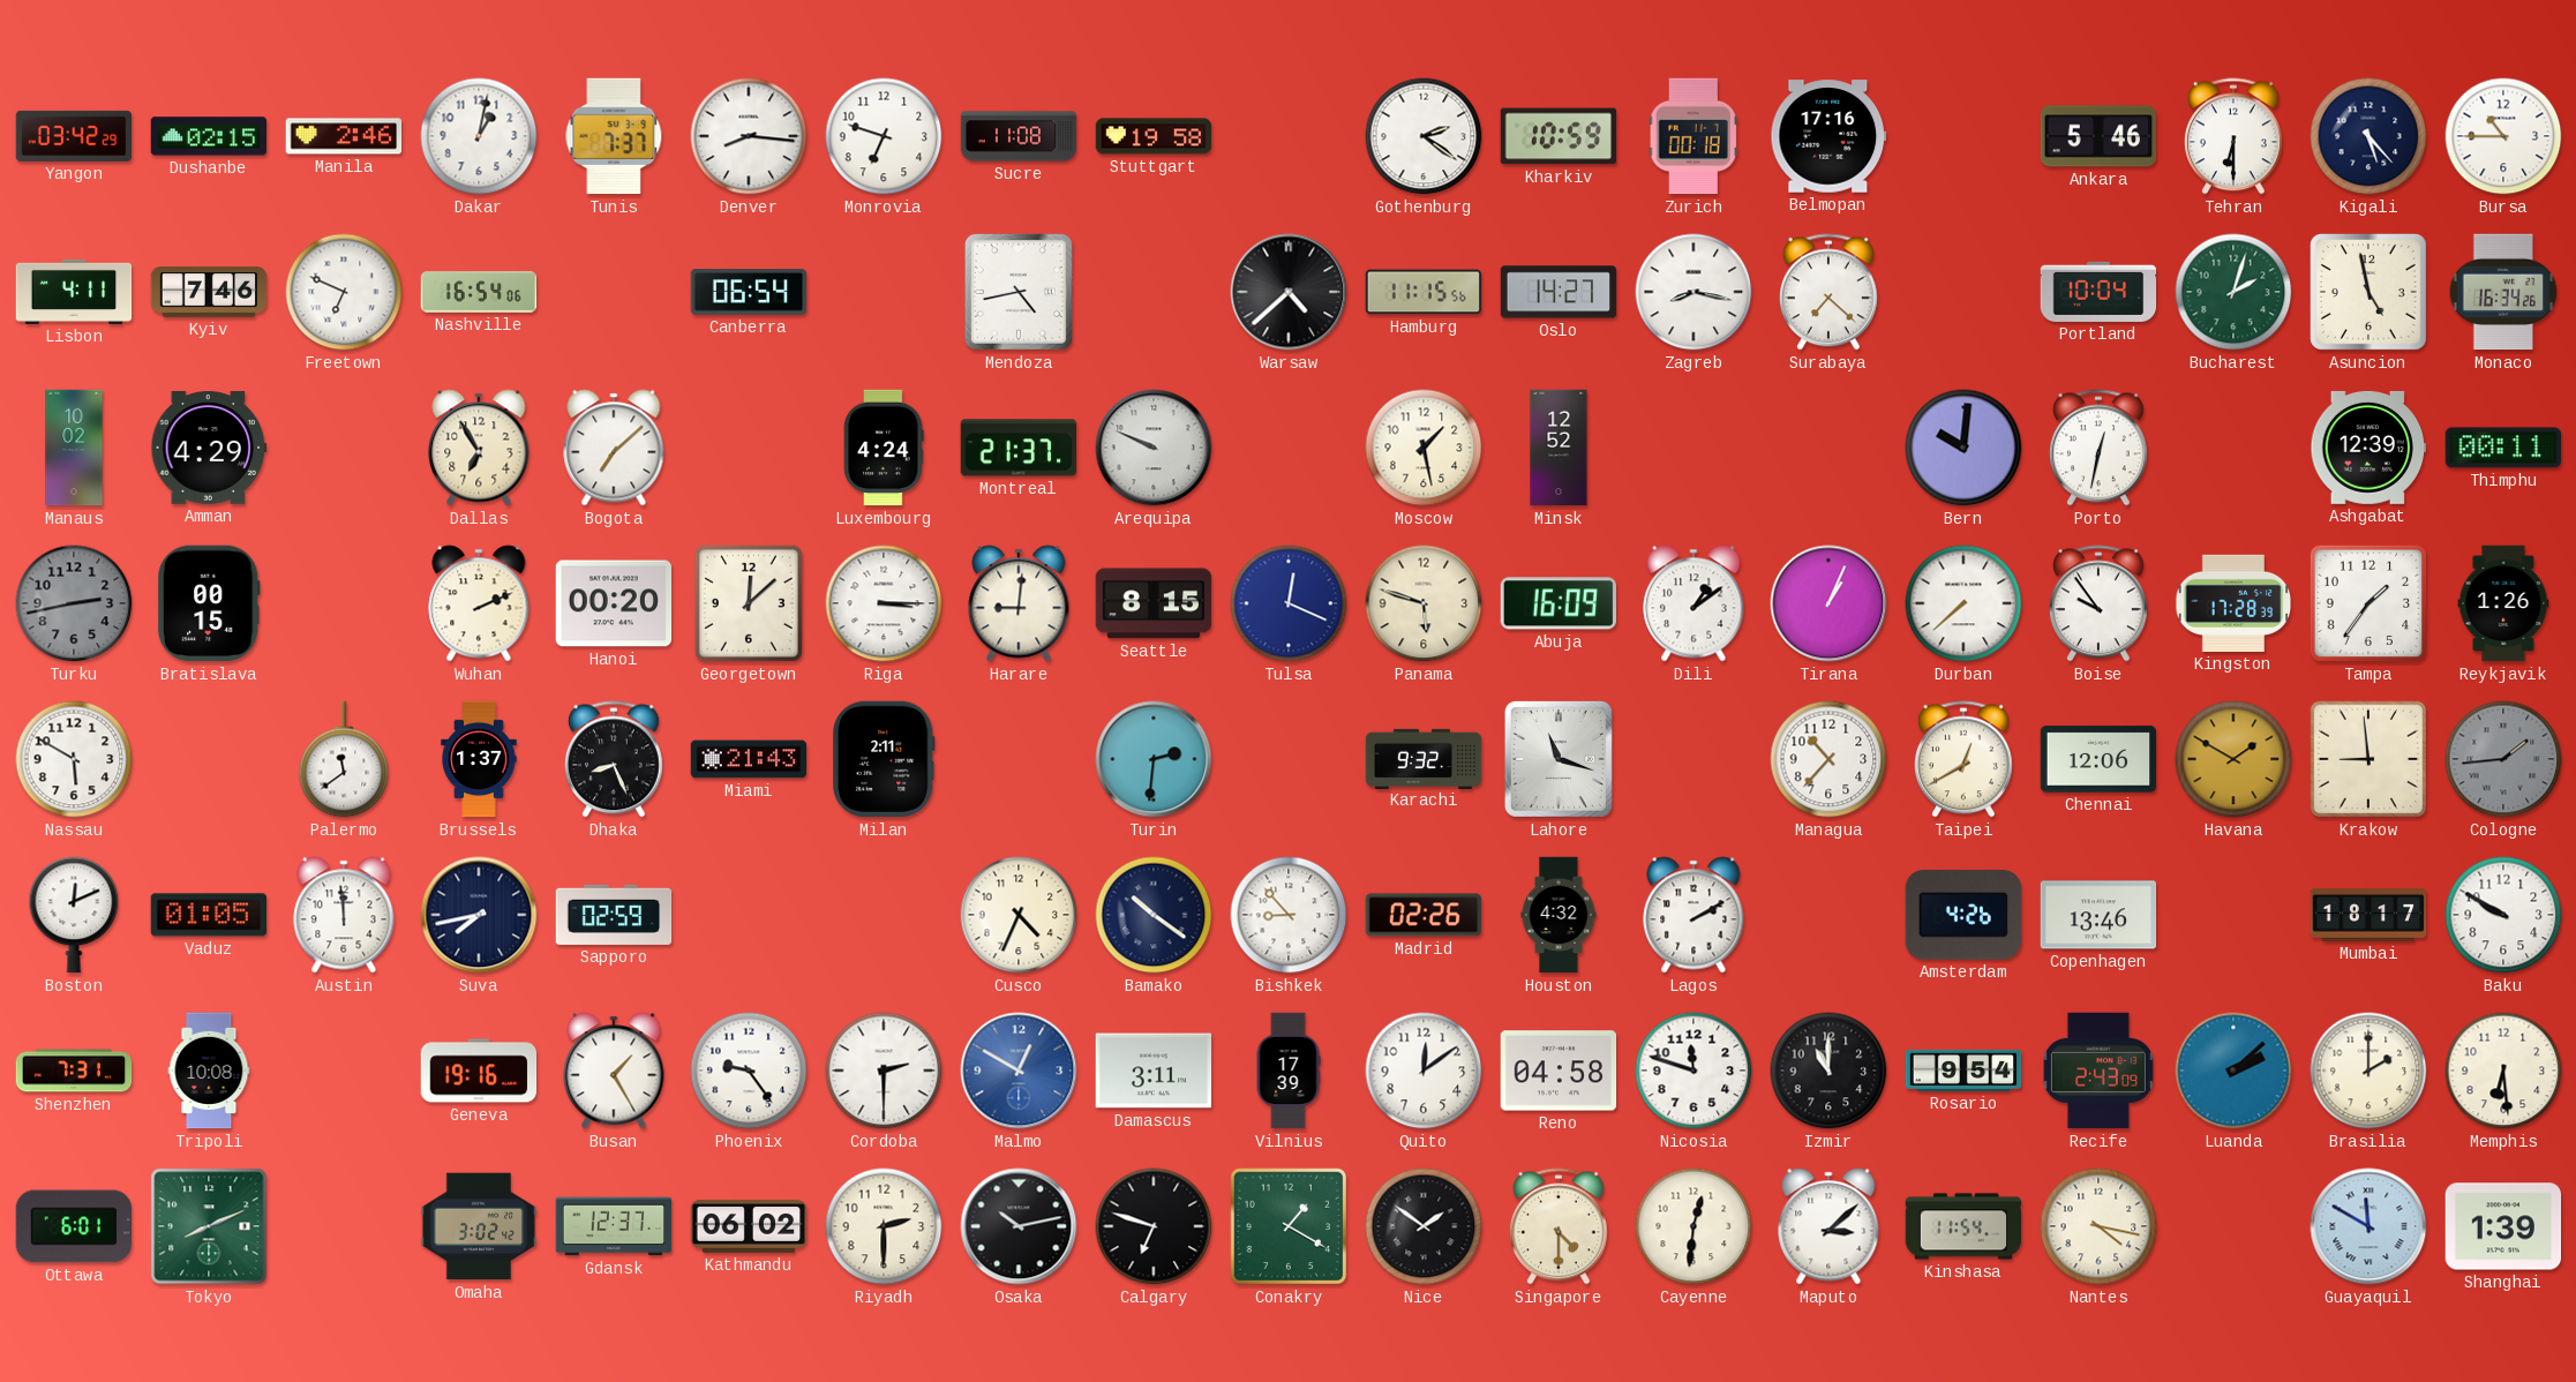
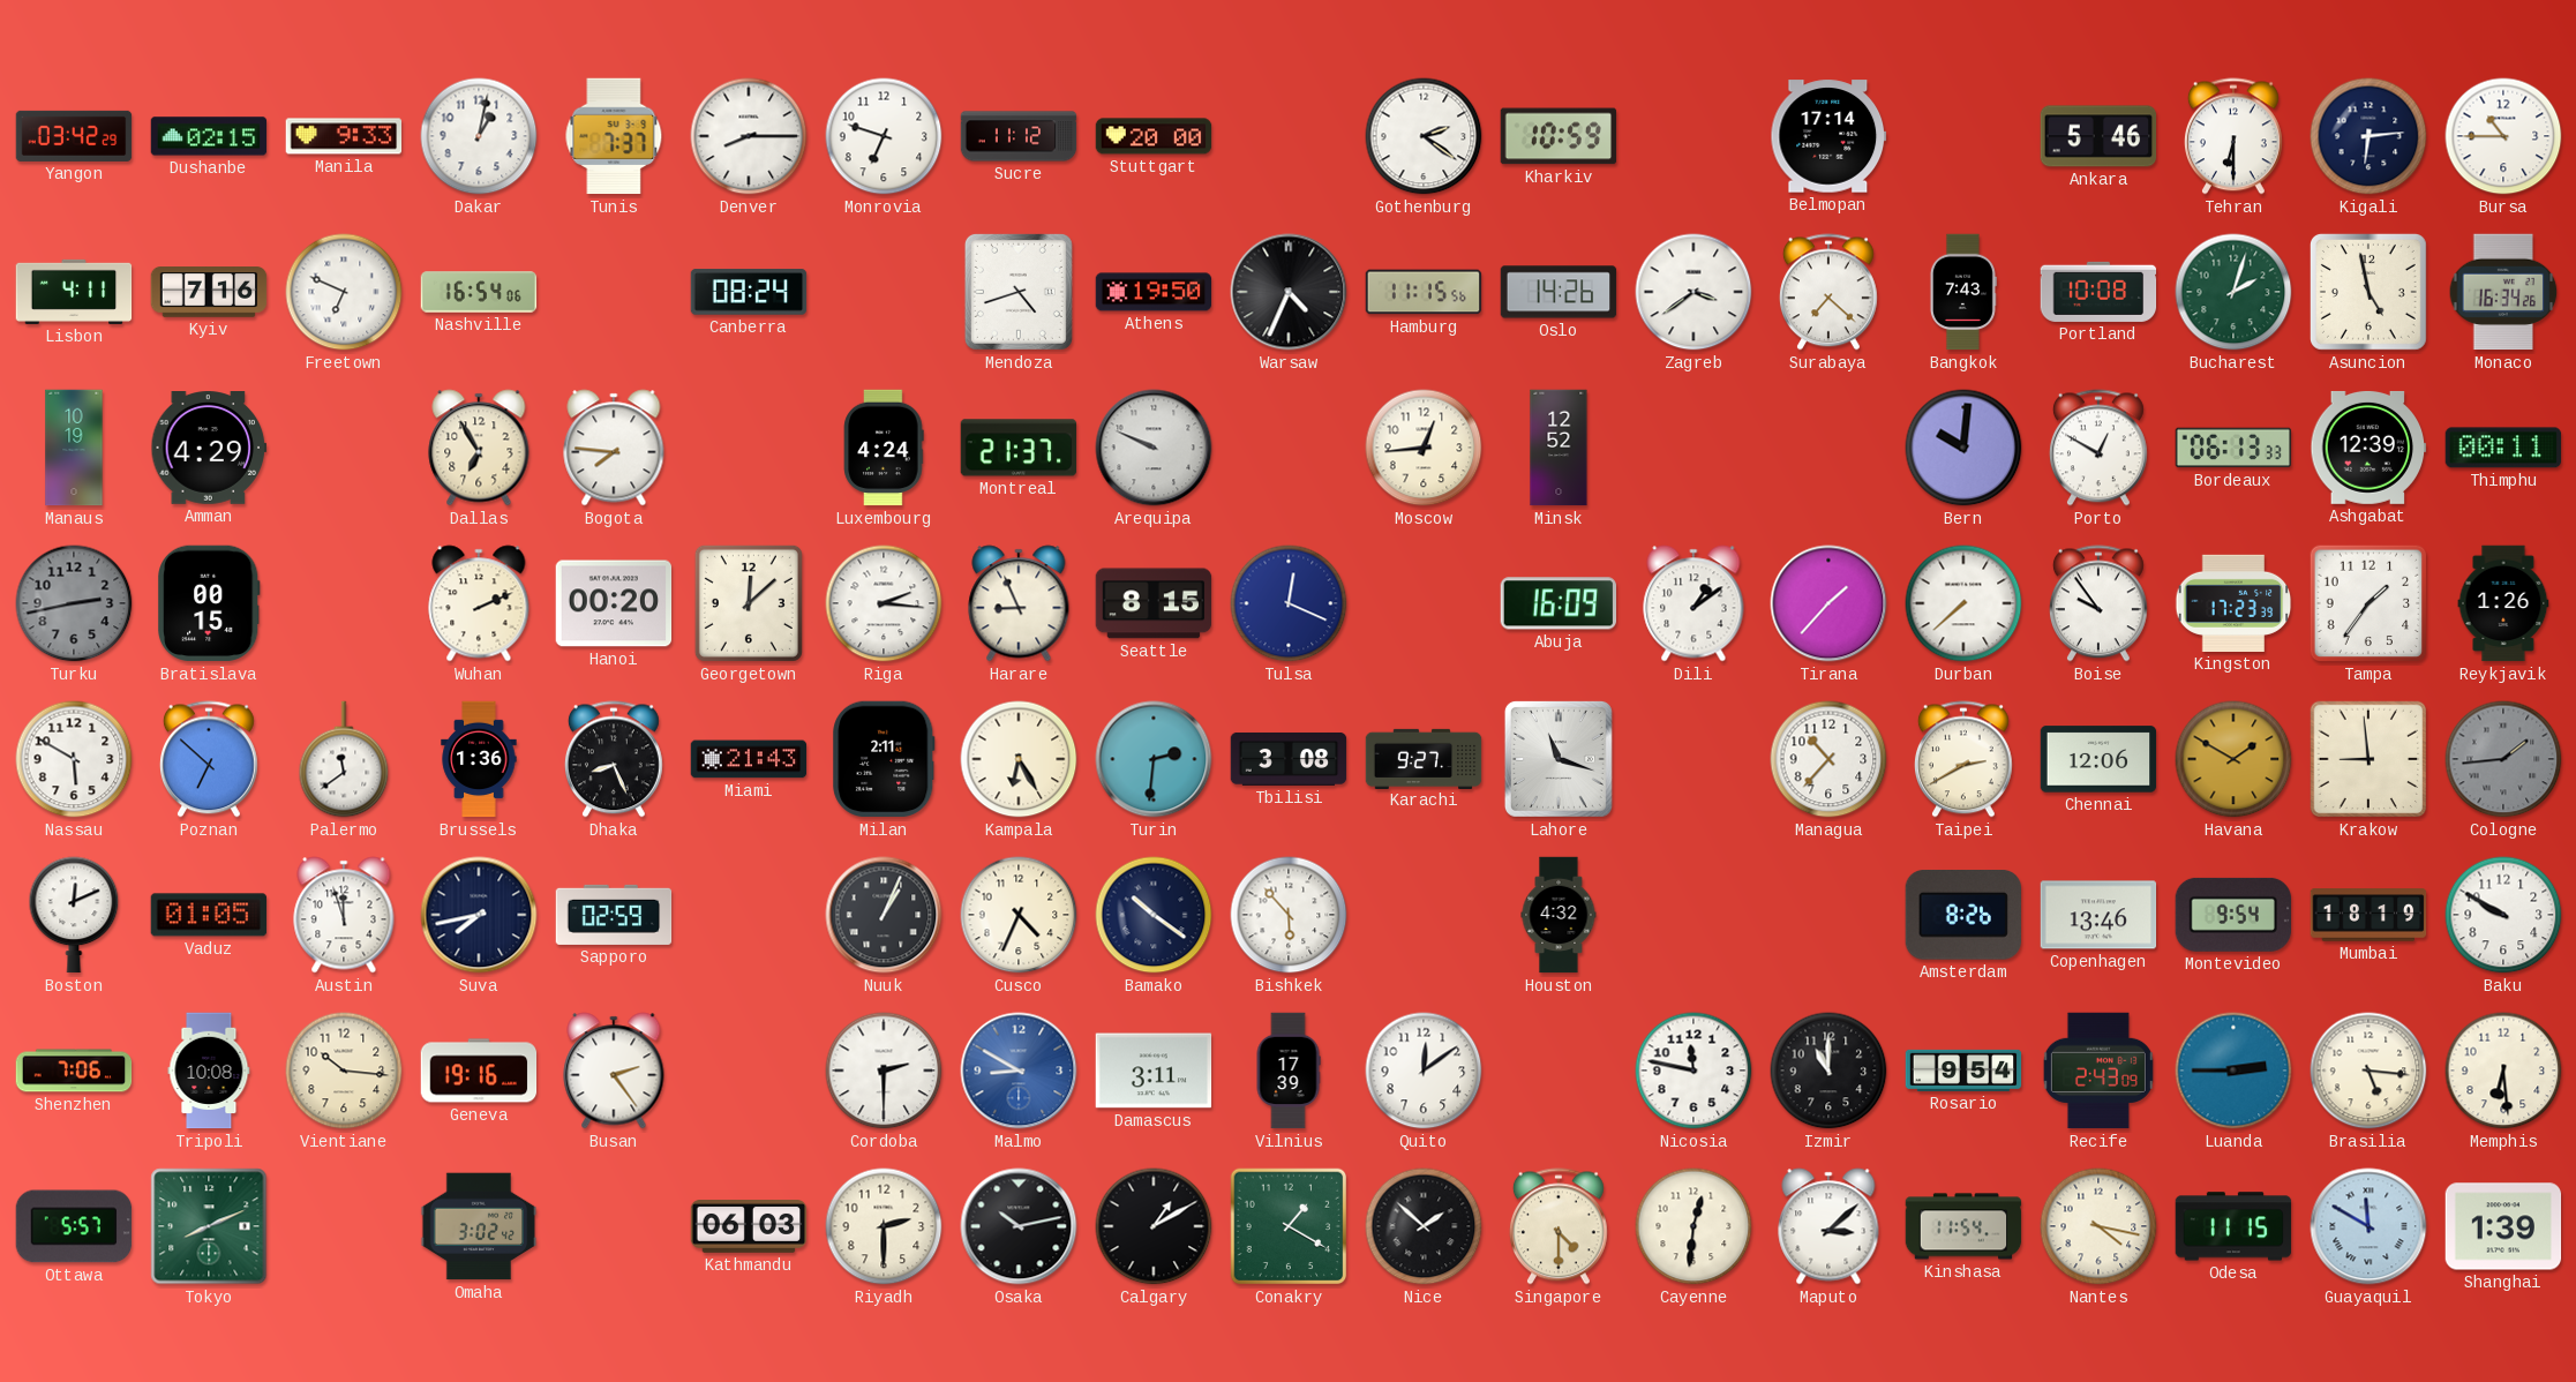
Manila: 2:46 -> 9:33
Denver: 8:16 -> 8:15
Sucre: 11:08 -> 11:12
Stuttgart: 19:58 -> 20:00
Zurich: 00:18 -> none
Belmopan: 17:16 -> 17:14
Kigali: 5:23 -> 6:14
Kyiv: 7:46 -> 7:16
Canberra: 06:54 -> 08:24
Mendoza: 4:43 -> 4:42
Athens: none -> 19:50
Warsaw: 4:38 -> 4:34
Oslo: 14:27 -> 14:26
Zagreb: 8:17 -> 3:39
Bangkok: none -> 7:43
Portland: 10:04 -> 10:08
Manaus: 10:02 -> 10:19
Bogota: 7:08 -> 7:46
Moscow: 1:28 -> 12:44
Porto: 12:32 -> 12:50
Bordeaux: none -> 06:13
Riga: 3:15 -> 2:16
Harare: 9:01 -> 8:56
Panama: 5:48 -> none
Tirana: 1:04 -> 1:37
Kingston: 17:28 -> 17:23
Poznan: none -> 6:52
Brussels: 1:37 -> 1:36
Kampala: none -> 6:25
Tbilisi: none -> 3:08
Karachi: 9:32 -> 9:27
Taipei: 12:40 -> 2:40
Austin: 11:59 -> 11:57
Nuuk: none -> 1:04
Bishkek: 8:53 -> 5:53
Madrid: 02:26 -> none
Lagos: 2:10 -> none
Amsterdam: 4:26 -> 8:26
Montevideo: none -> 9:54
Mumbai: 18:17 -> 18:19
Shenzhen: 7:31 -> 7:06
Vientiane: none -> 10:16
Busan: 1:25 -> 2:24
Phoenix: 9:24 -> none
Malmo: 12:50 -> 8:50
Reno: 04:58 -> none
Nicosia: 11:48 -> 11:47
Luanda: 2:08 -> 2:45
Brasilia: 2:00 -> 5:16
Ottawa: 6:01 -> 5:57
Gdansk: 12:37 -> none
Kathmandu: 06:02 -> 06:03
Calgary: 6:48 -> 1:10
Nice: 1:51 -> 1:52
Odesa: none -> 11:15
